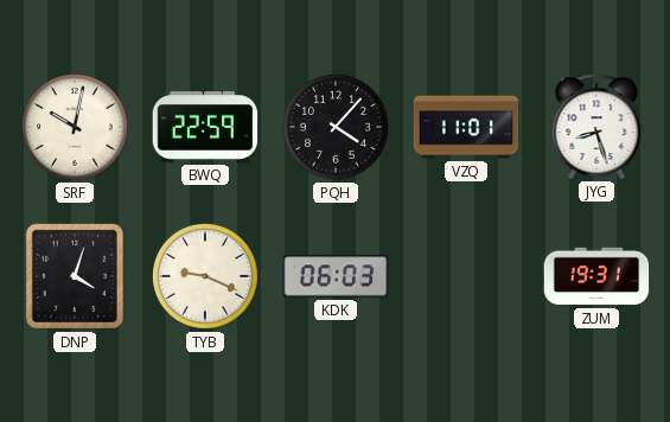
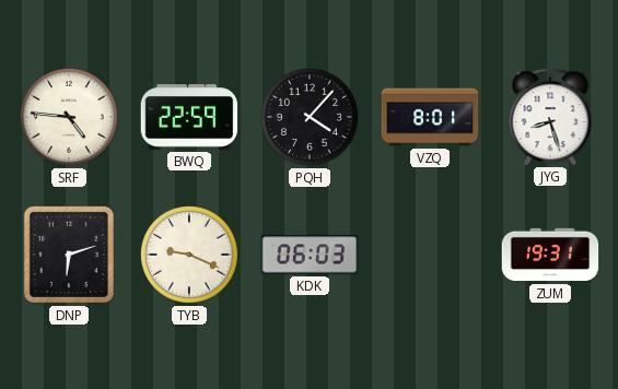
SRF: 10:02 -> 4:46
VZQ: 11:01 -> 8:01
DNP: 4:03 -> 6:12
